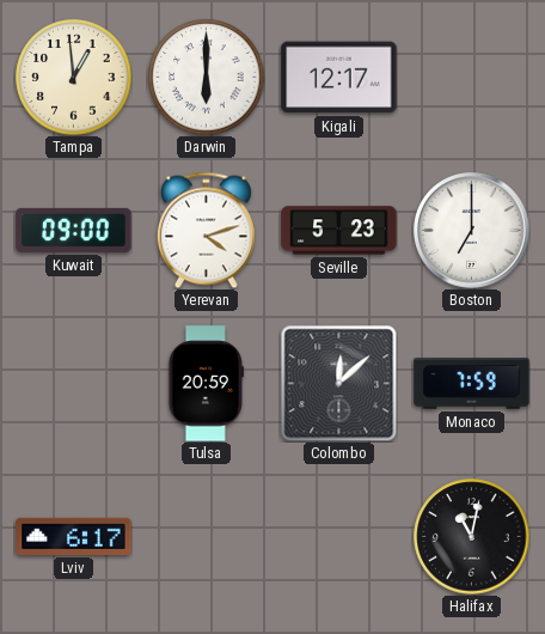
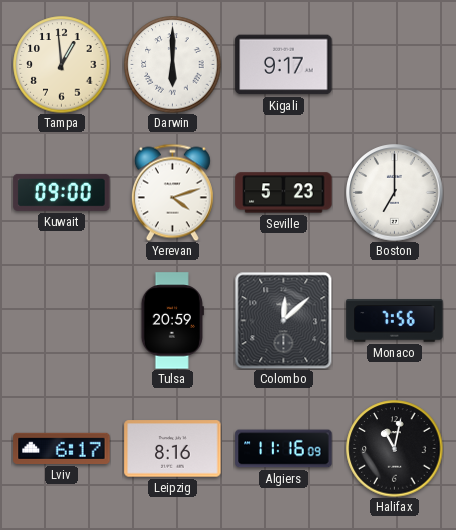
Kigali: 12:17 -> 9:17
Monaco: 7:59 -> 7:56
Leipzig: none -> 8:16
Algiers: none -> 11:16
